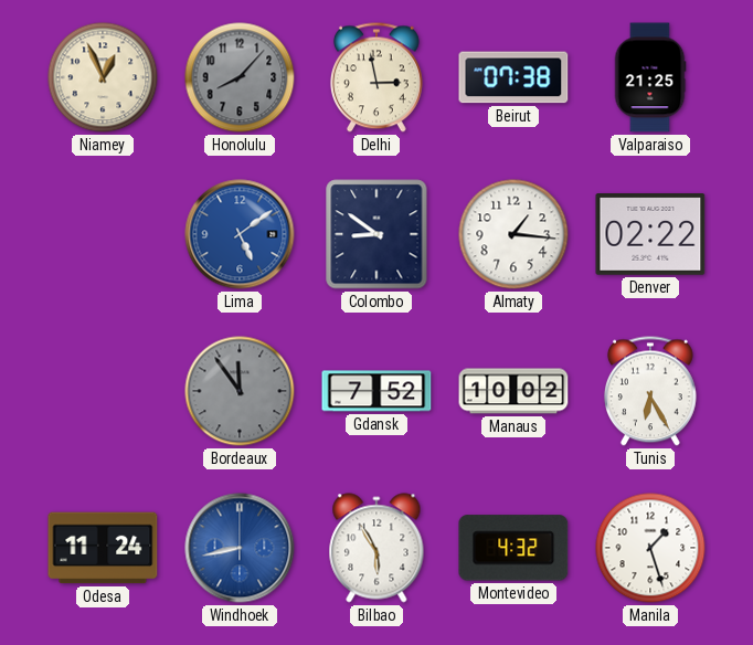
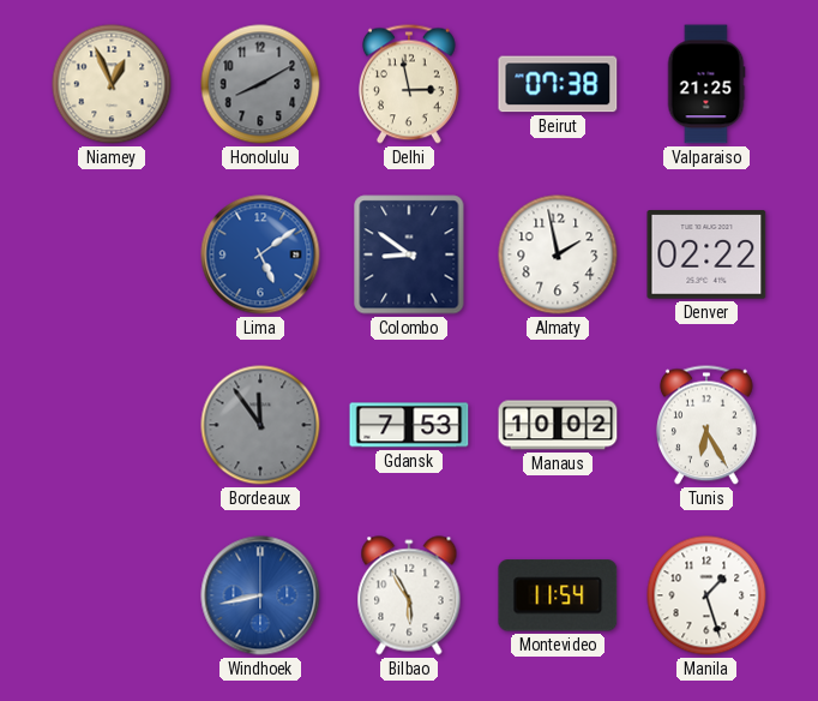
Honolulu: 8:07 -> 8:10
Almaty: 1:16 -> 1:58
Gdansk: 7:52 -> 7:53
Odesa: 11:24 -> none
Montevideo: 4:32 -> 11:54
